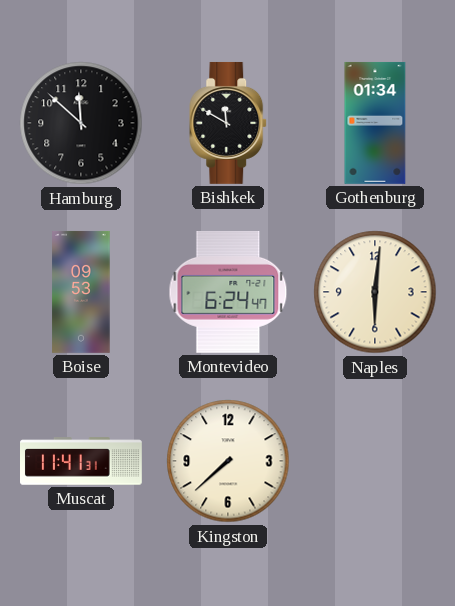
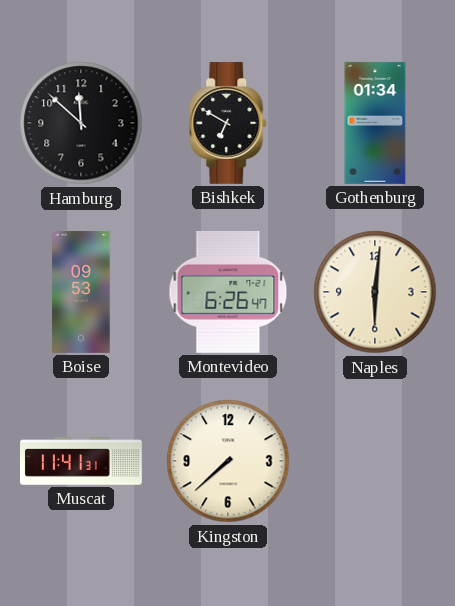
Bishkek: 11:50 -> 6:50
Montevideo: 6:24 -> 6:26
